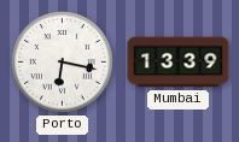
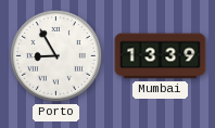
Porto: 6:17 -> 8:55
